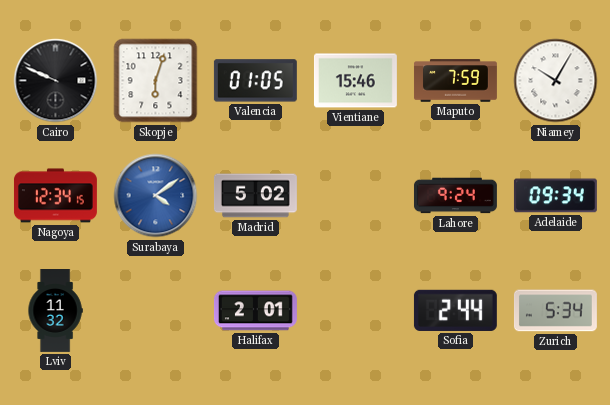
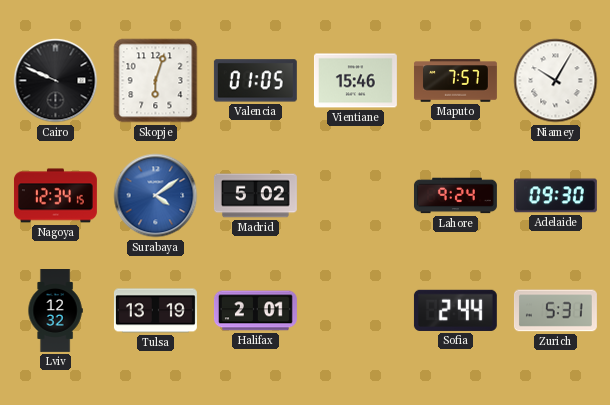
Maputo: 7:59 -> 7:57
Adelaide: 09:34 -> 09:30
Lviv: 11:32 -> 12:32
Tulsa: none -> 13:19
Zurich: 5:34 -> 5:31
